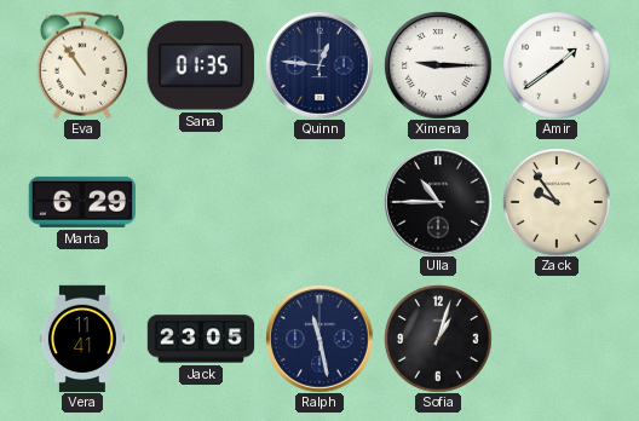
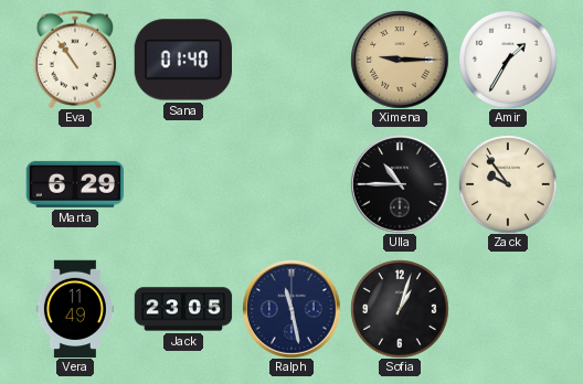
Sana: 01:35 -> 01:40
Quinn: 12:46 -> none
Ximena dial: white -> champagne
Amir: 1:39 -> 1:35
Vera: 11:41 -> 11:49
